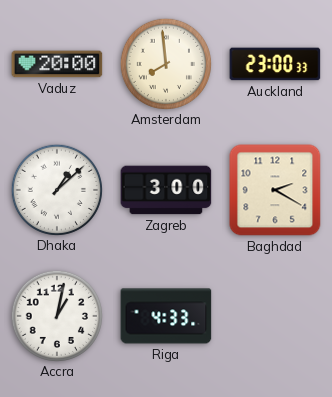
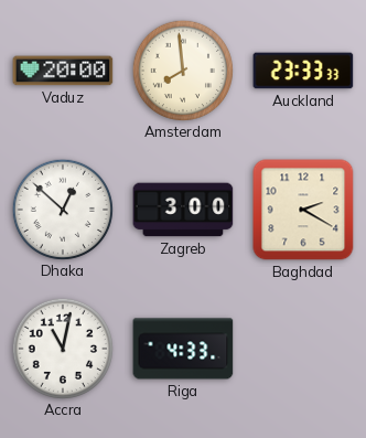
Auckland: 23:00 -> 23:33
Dhaka: 1:08 -> 12:52
Accra: 1:02 -> 11:02
